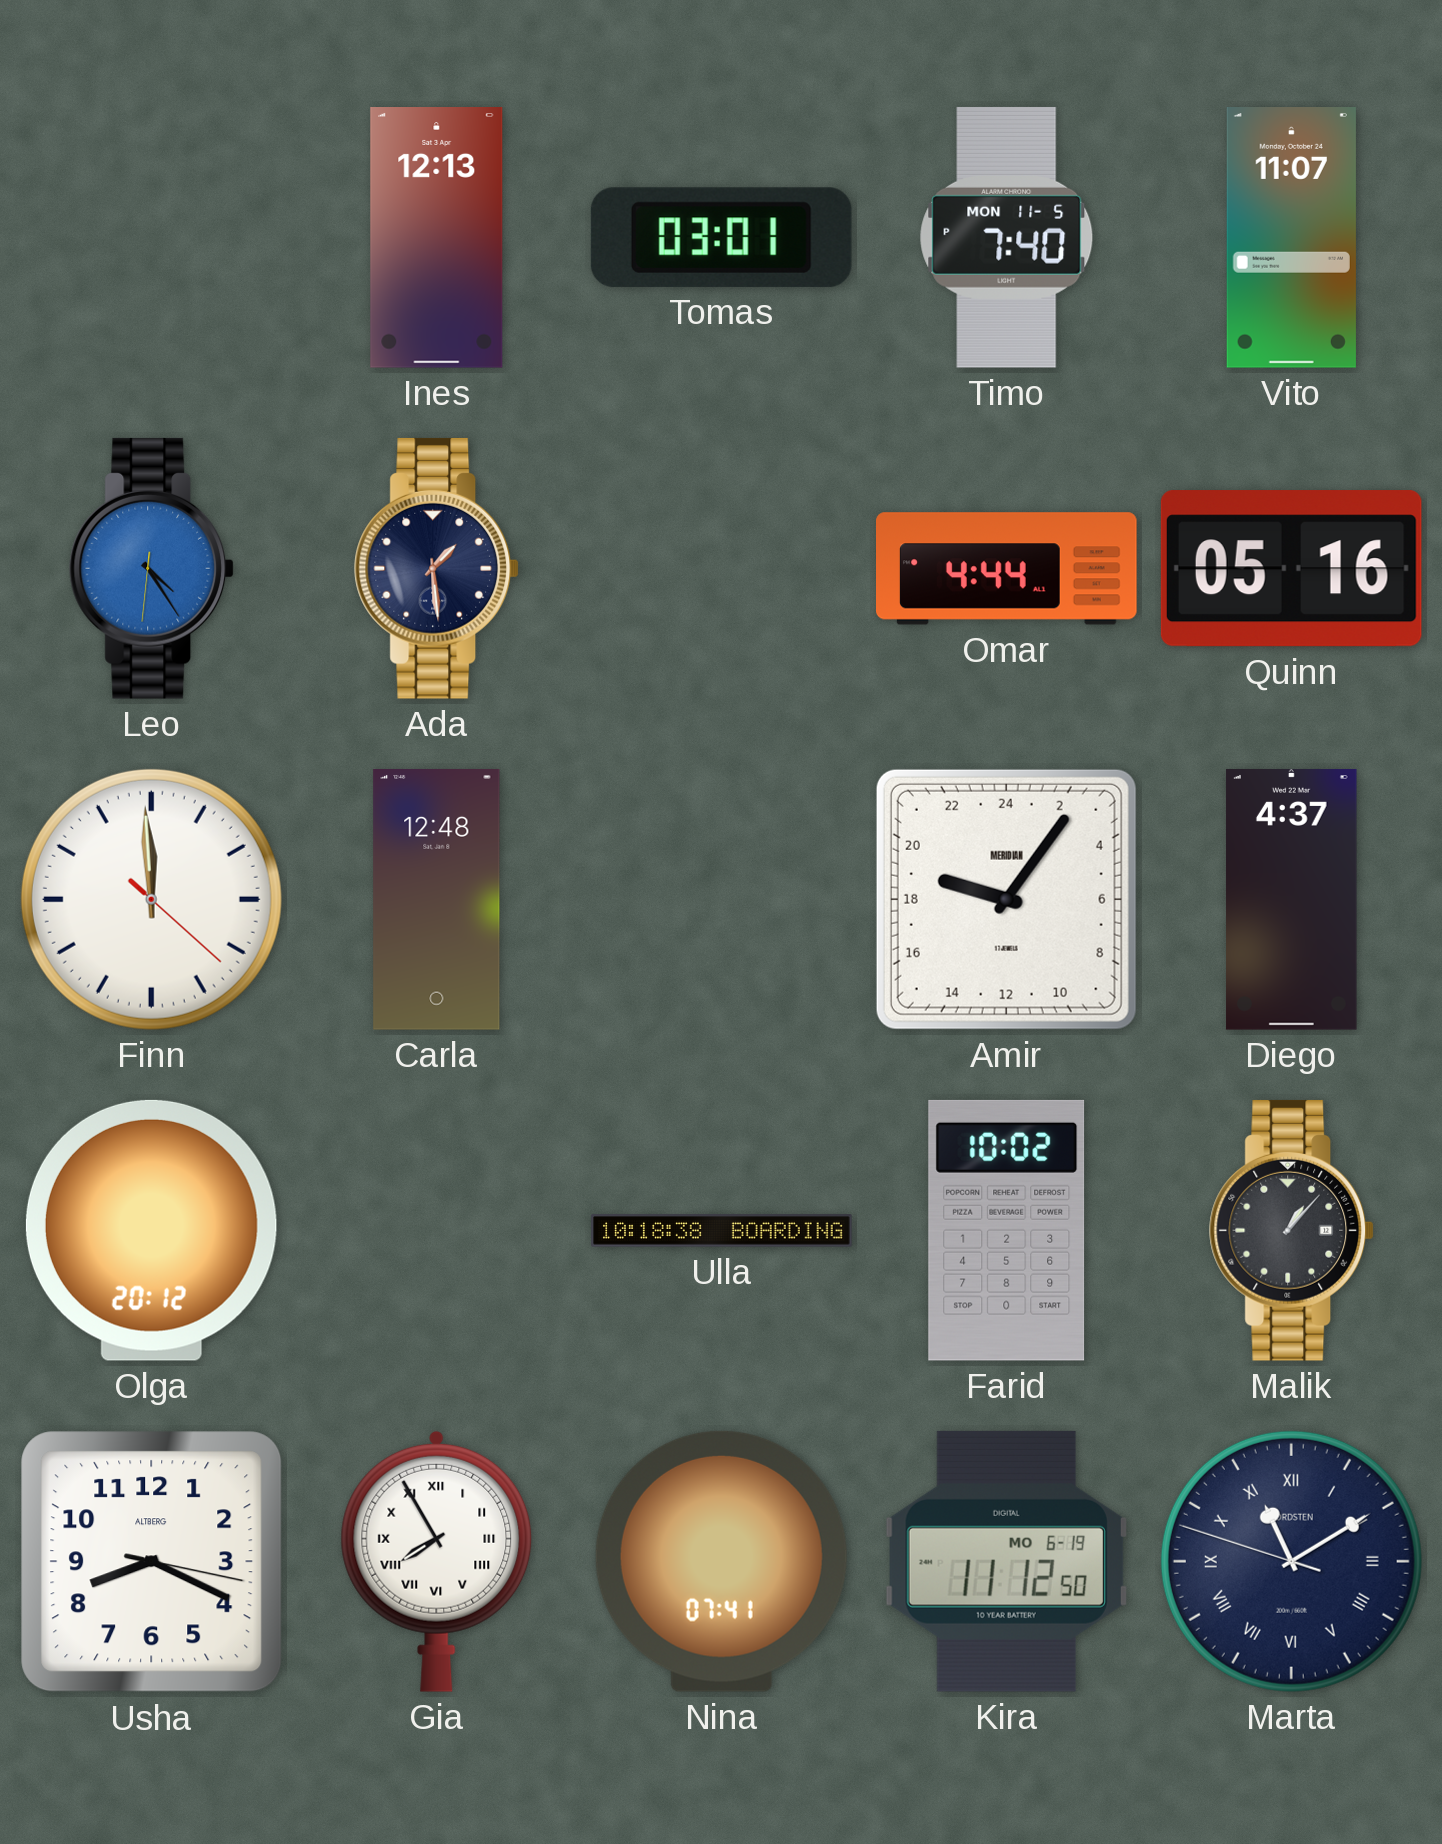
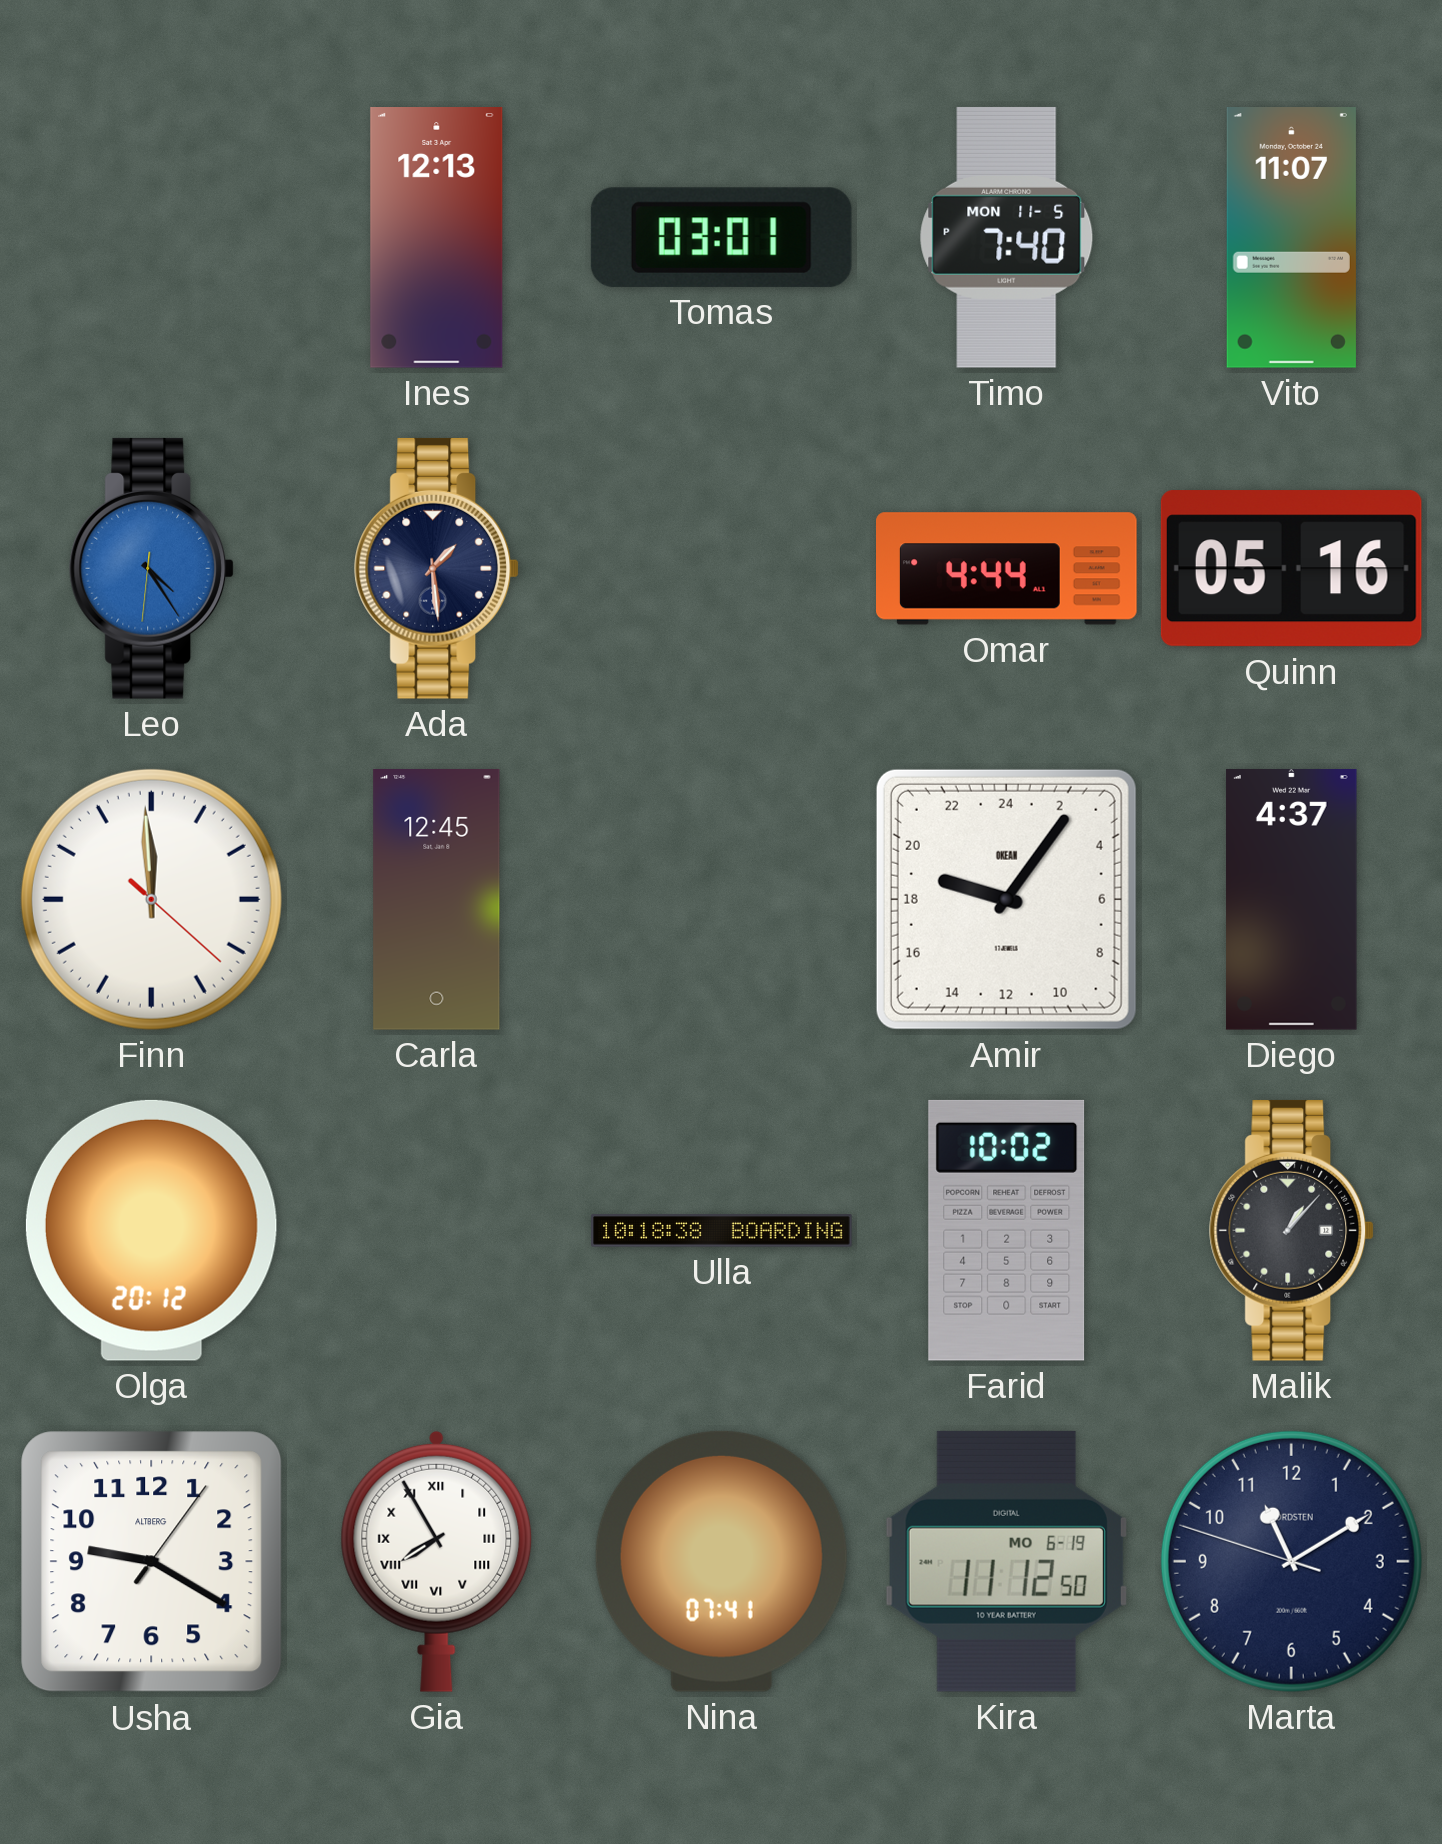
Carla: 12:48 -> 12:45
Amir brand: MERIDIAN -> OKEAN
Usha: 8:19 -> 9:20
Marta numerals: Roman -> Arabic
